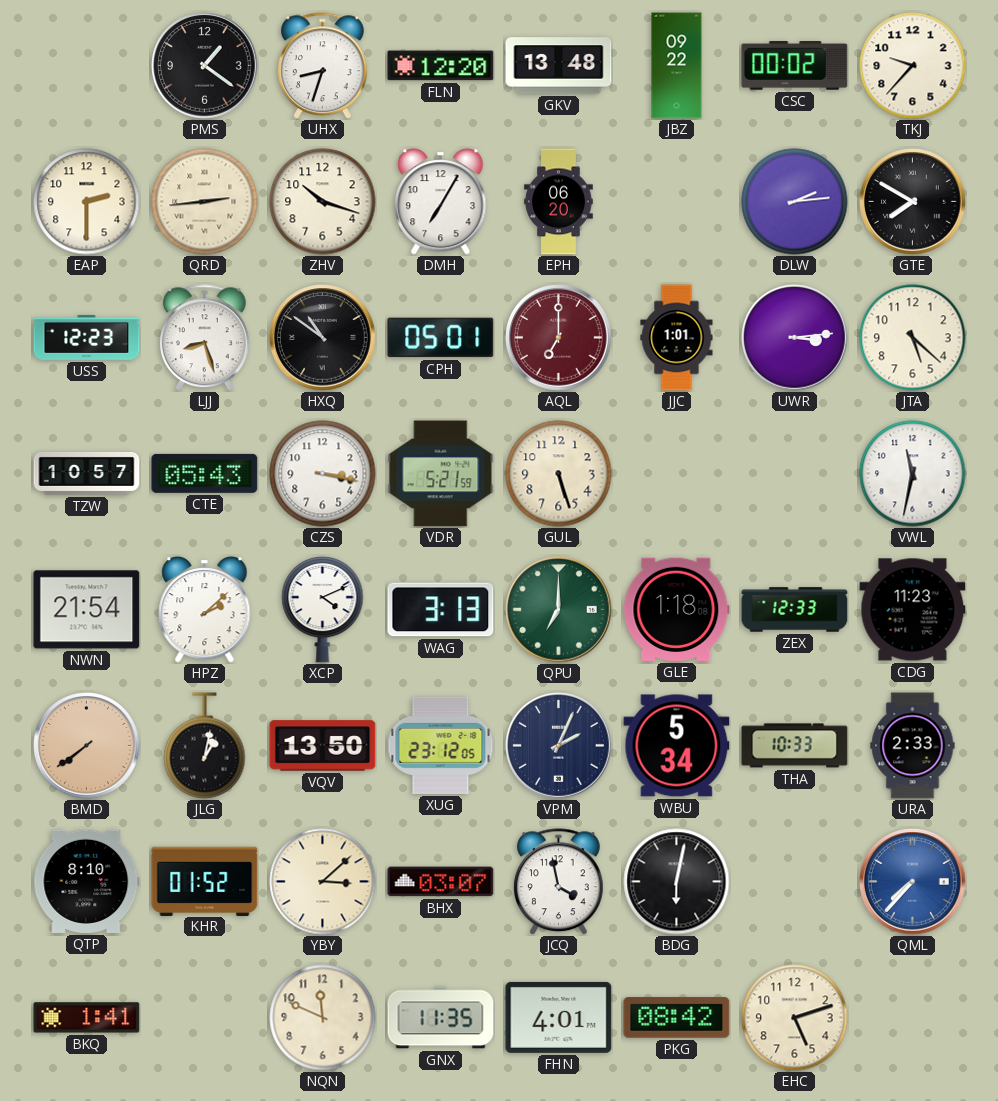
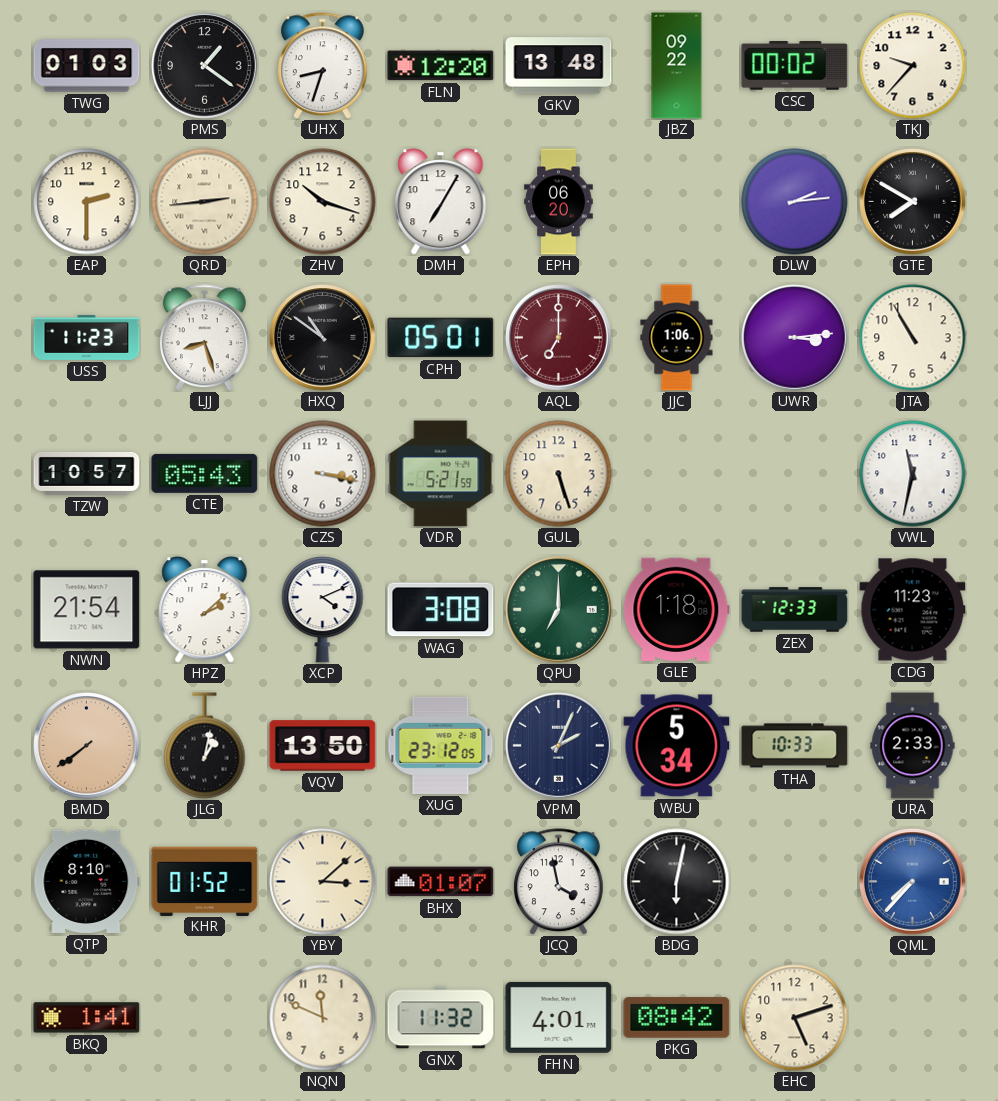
TWG: none -> 01:03
USS: 12:23 -> 11:23
JJC: 1:01 -> 1:06
JTA: 5:22 -> 10:55
WAG: 3:13 -> 3:08
BHX: 03:07 -> 01:07
GNX: 11:35 -> 11:32
